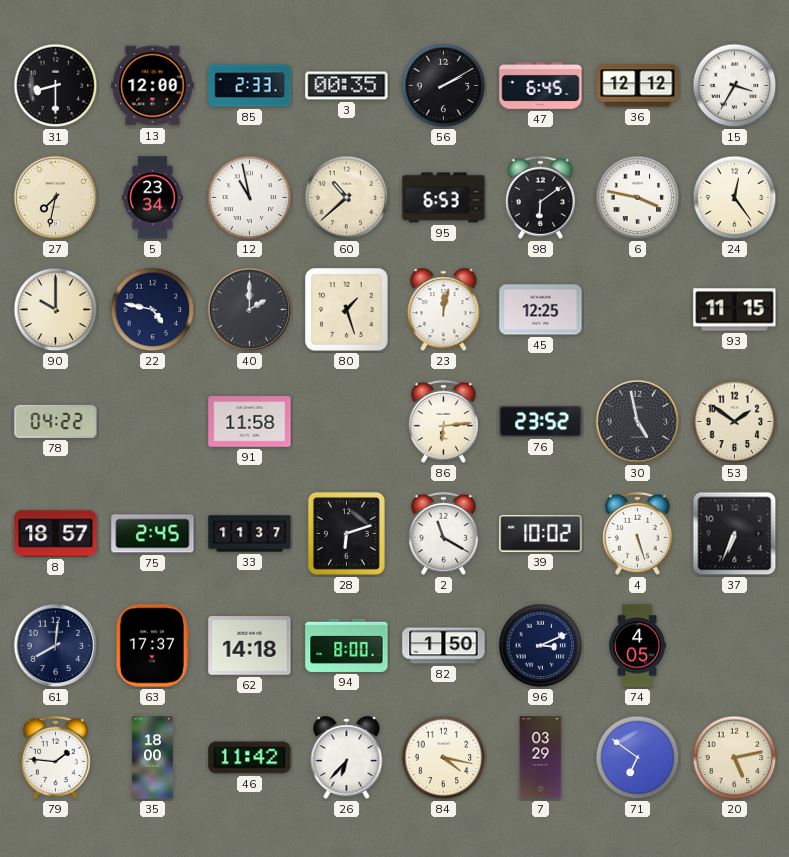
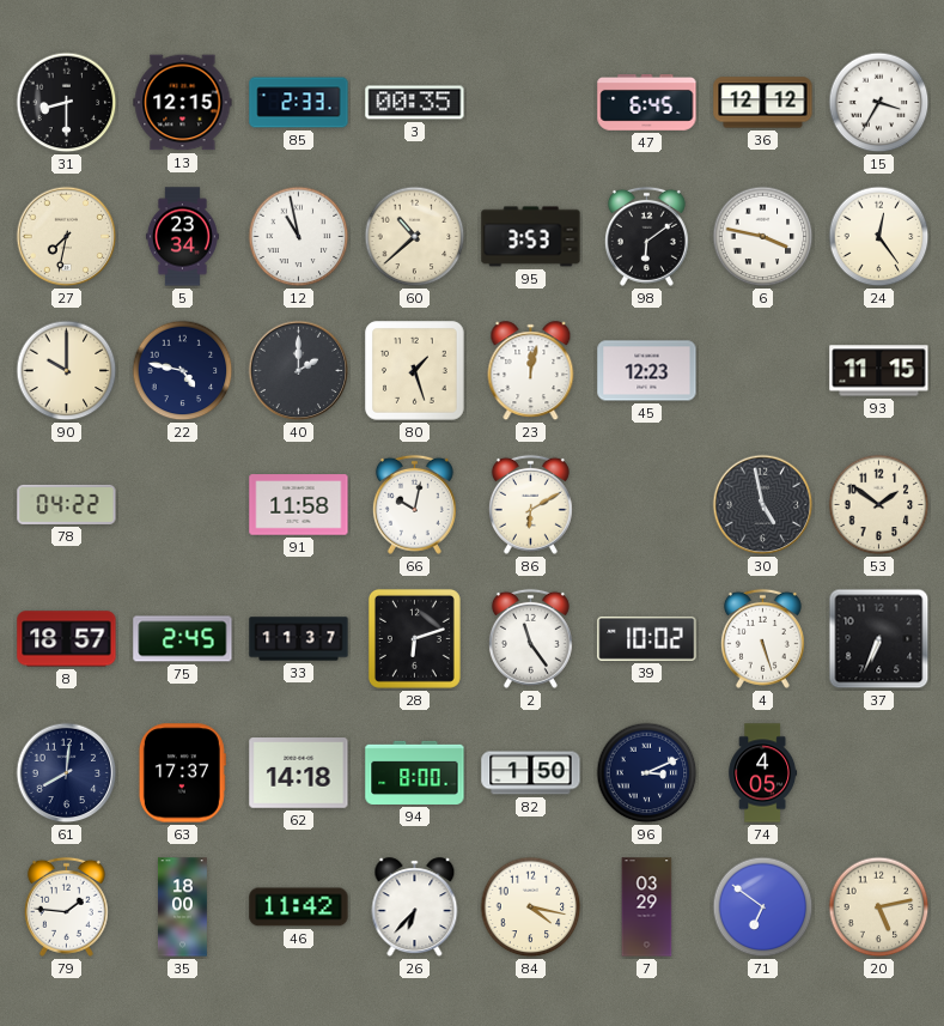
13: 12:00 -> 12:15
56: 2:10 -> none
95: 6:53 -> 3:53
45: 12:25 -> 12:23
66: none -> 10:02
86: 6:14 -> 6:10
76: 23:52 -> none
2: 11:20 -> 11:24
